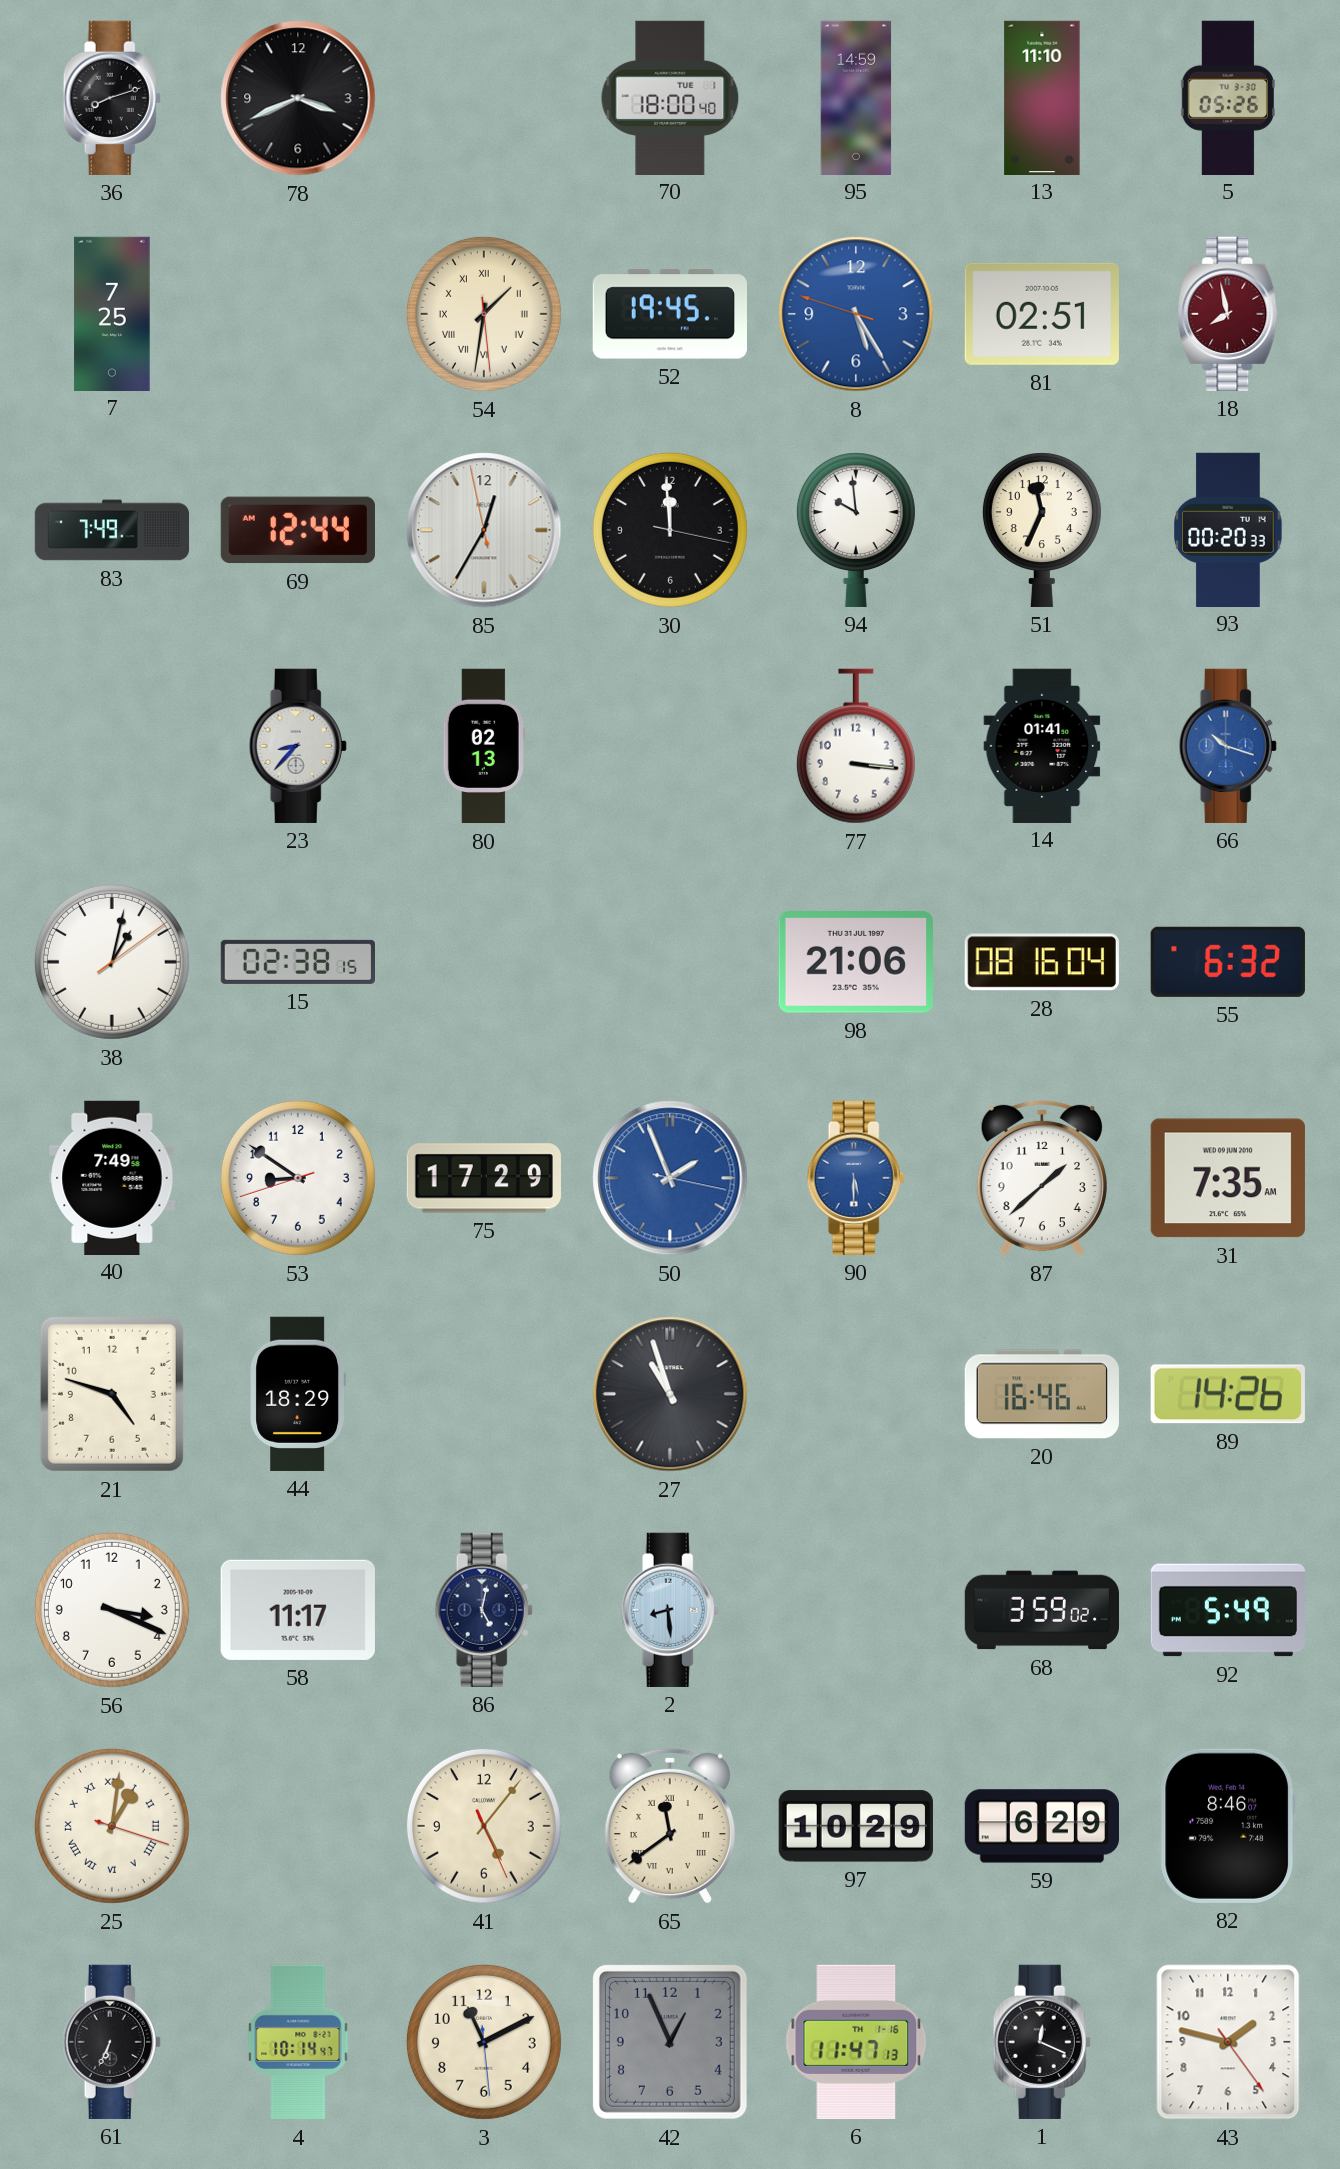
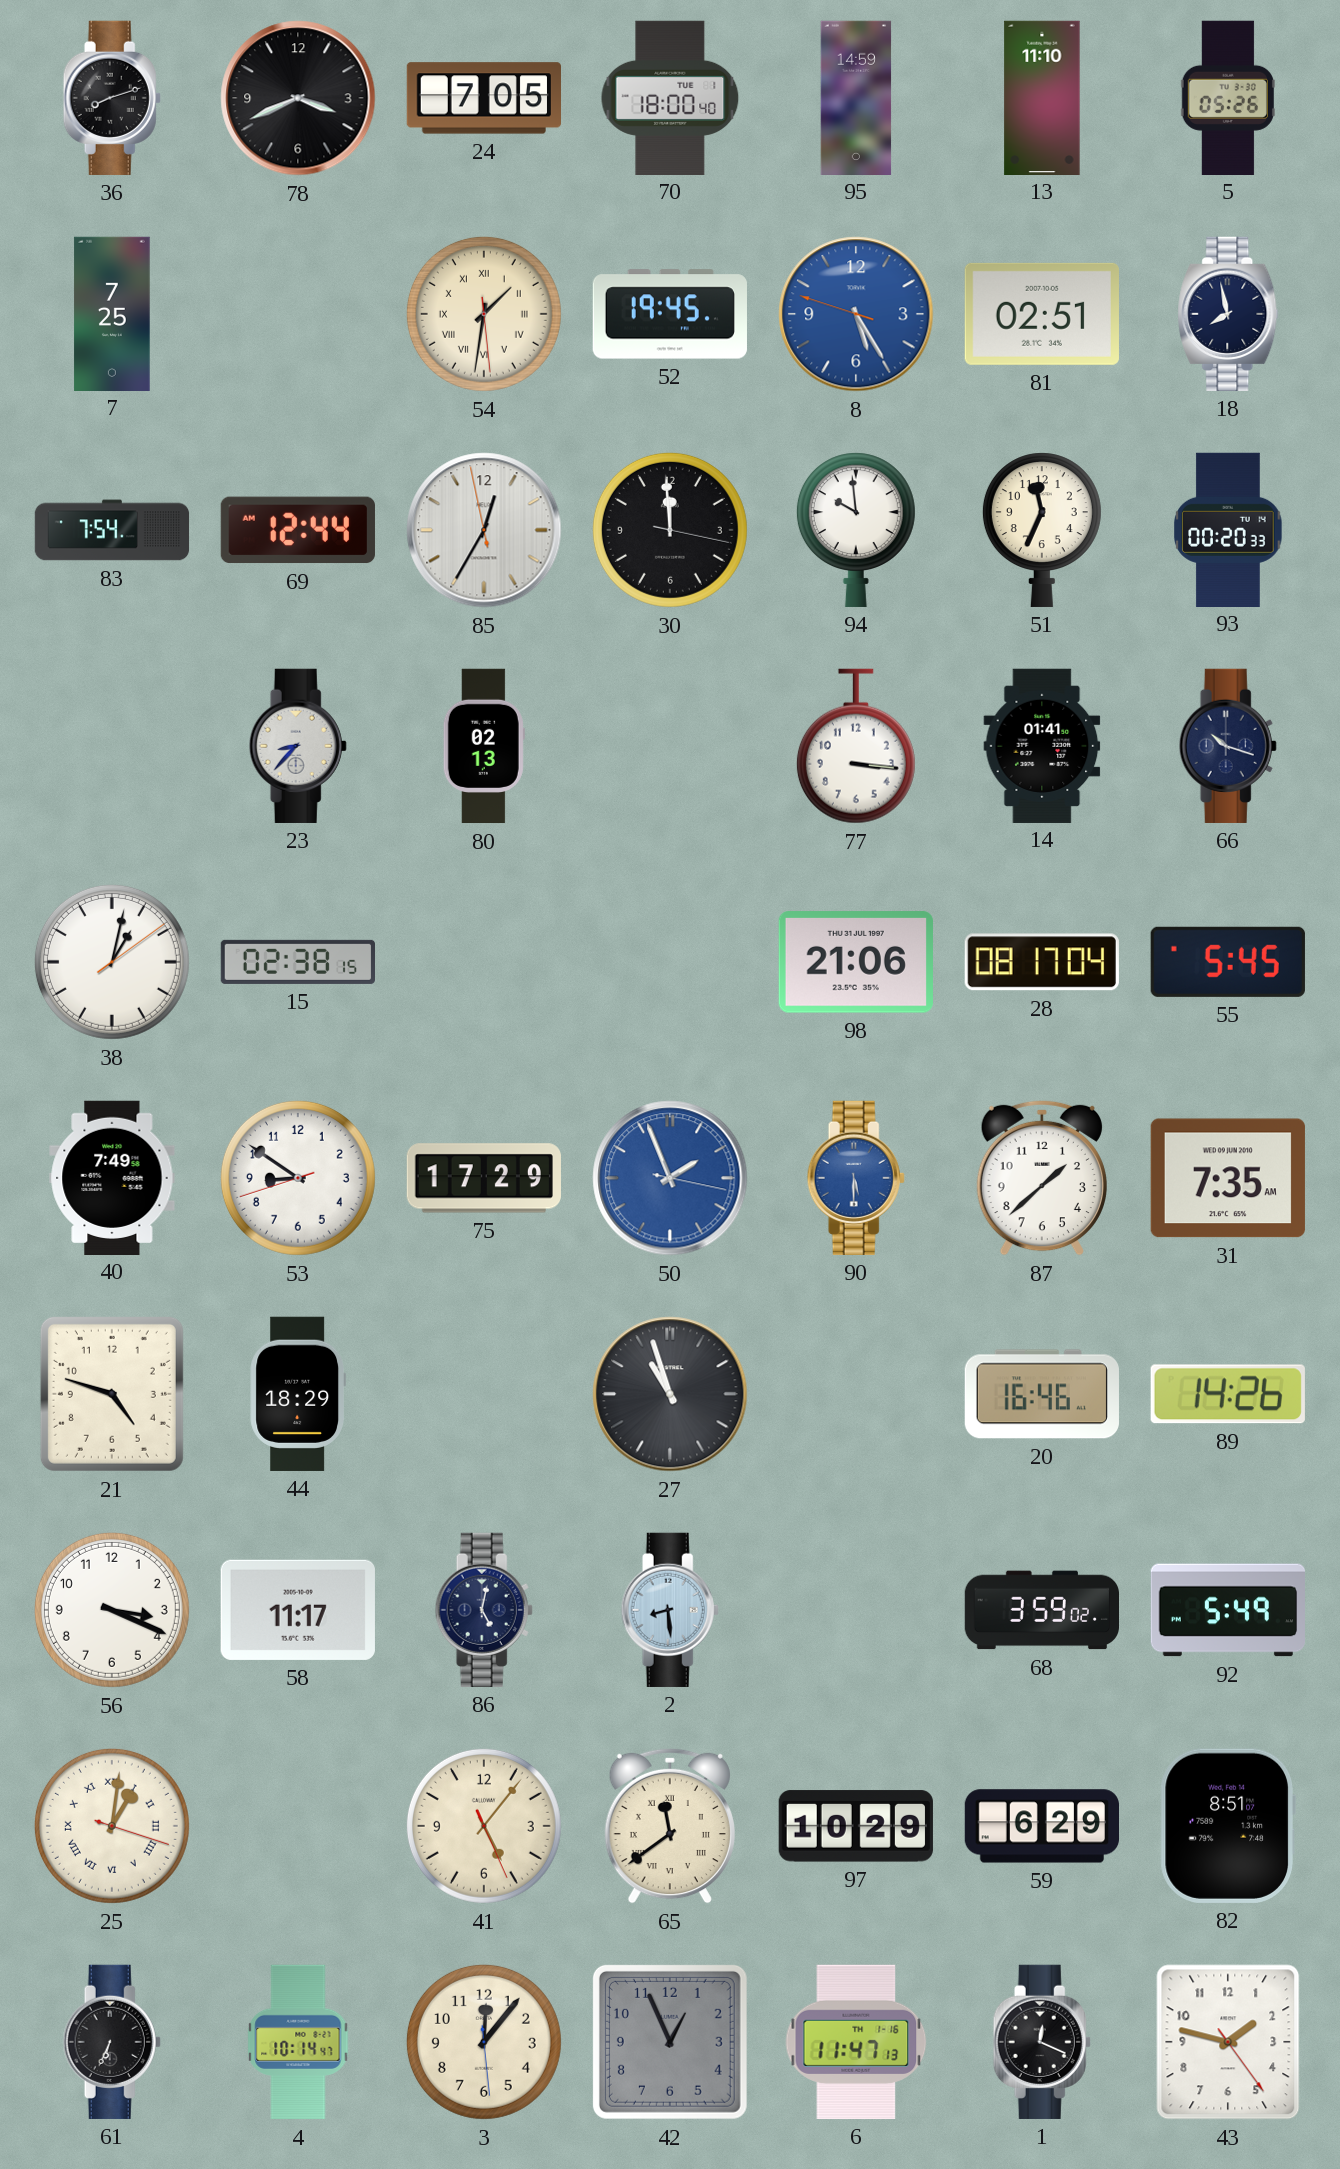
24: none -> 7:05
18 dial: burgundy -> navy
83: 7:49 -> 7:54
66 dial: blue -> navy
28: 08:16 -> 08:17
55: 6:32 -> 5:45
82: 8:46 -> 8:51
3: 11:10 -> 12:06
